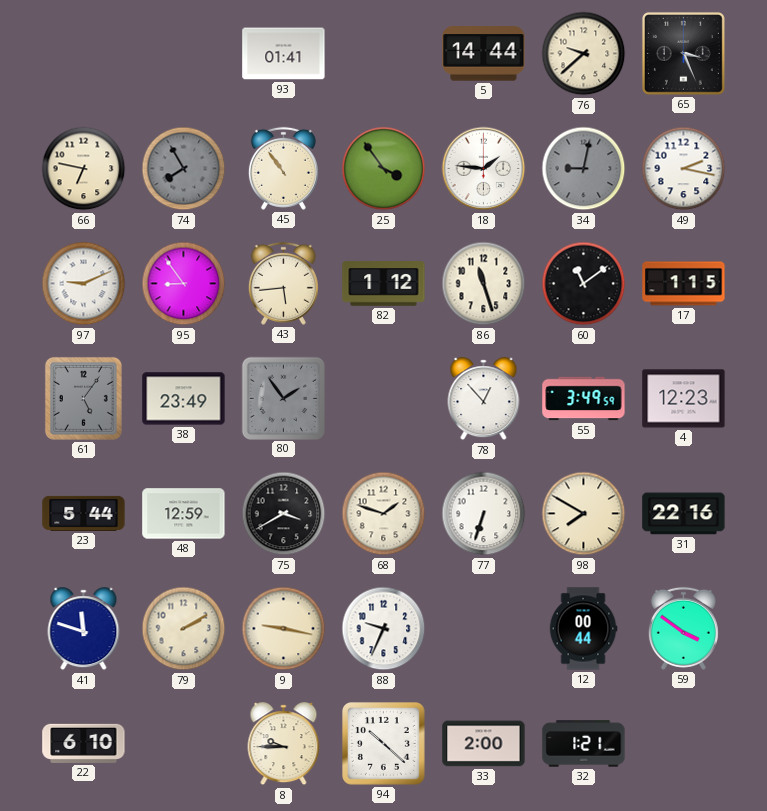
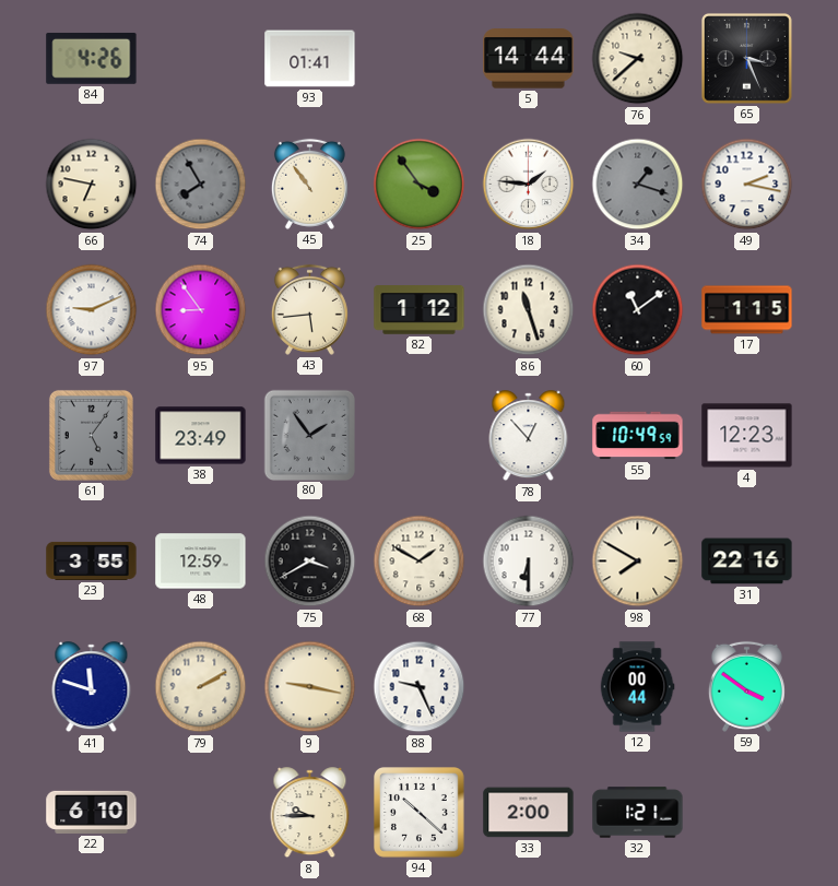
84: none -> 4:26
34: 9:02 -> 1:18
55: 3:49 -> 10:49
23: 5:44 -> 3:55
68: 1:48 -> 1:50
77: 6:33 -> 6:30
88: 9:34 -> 9:26
